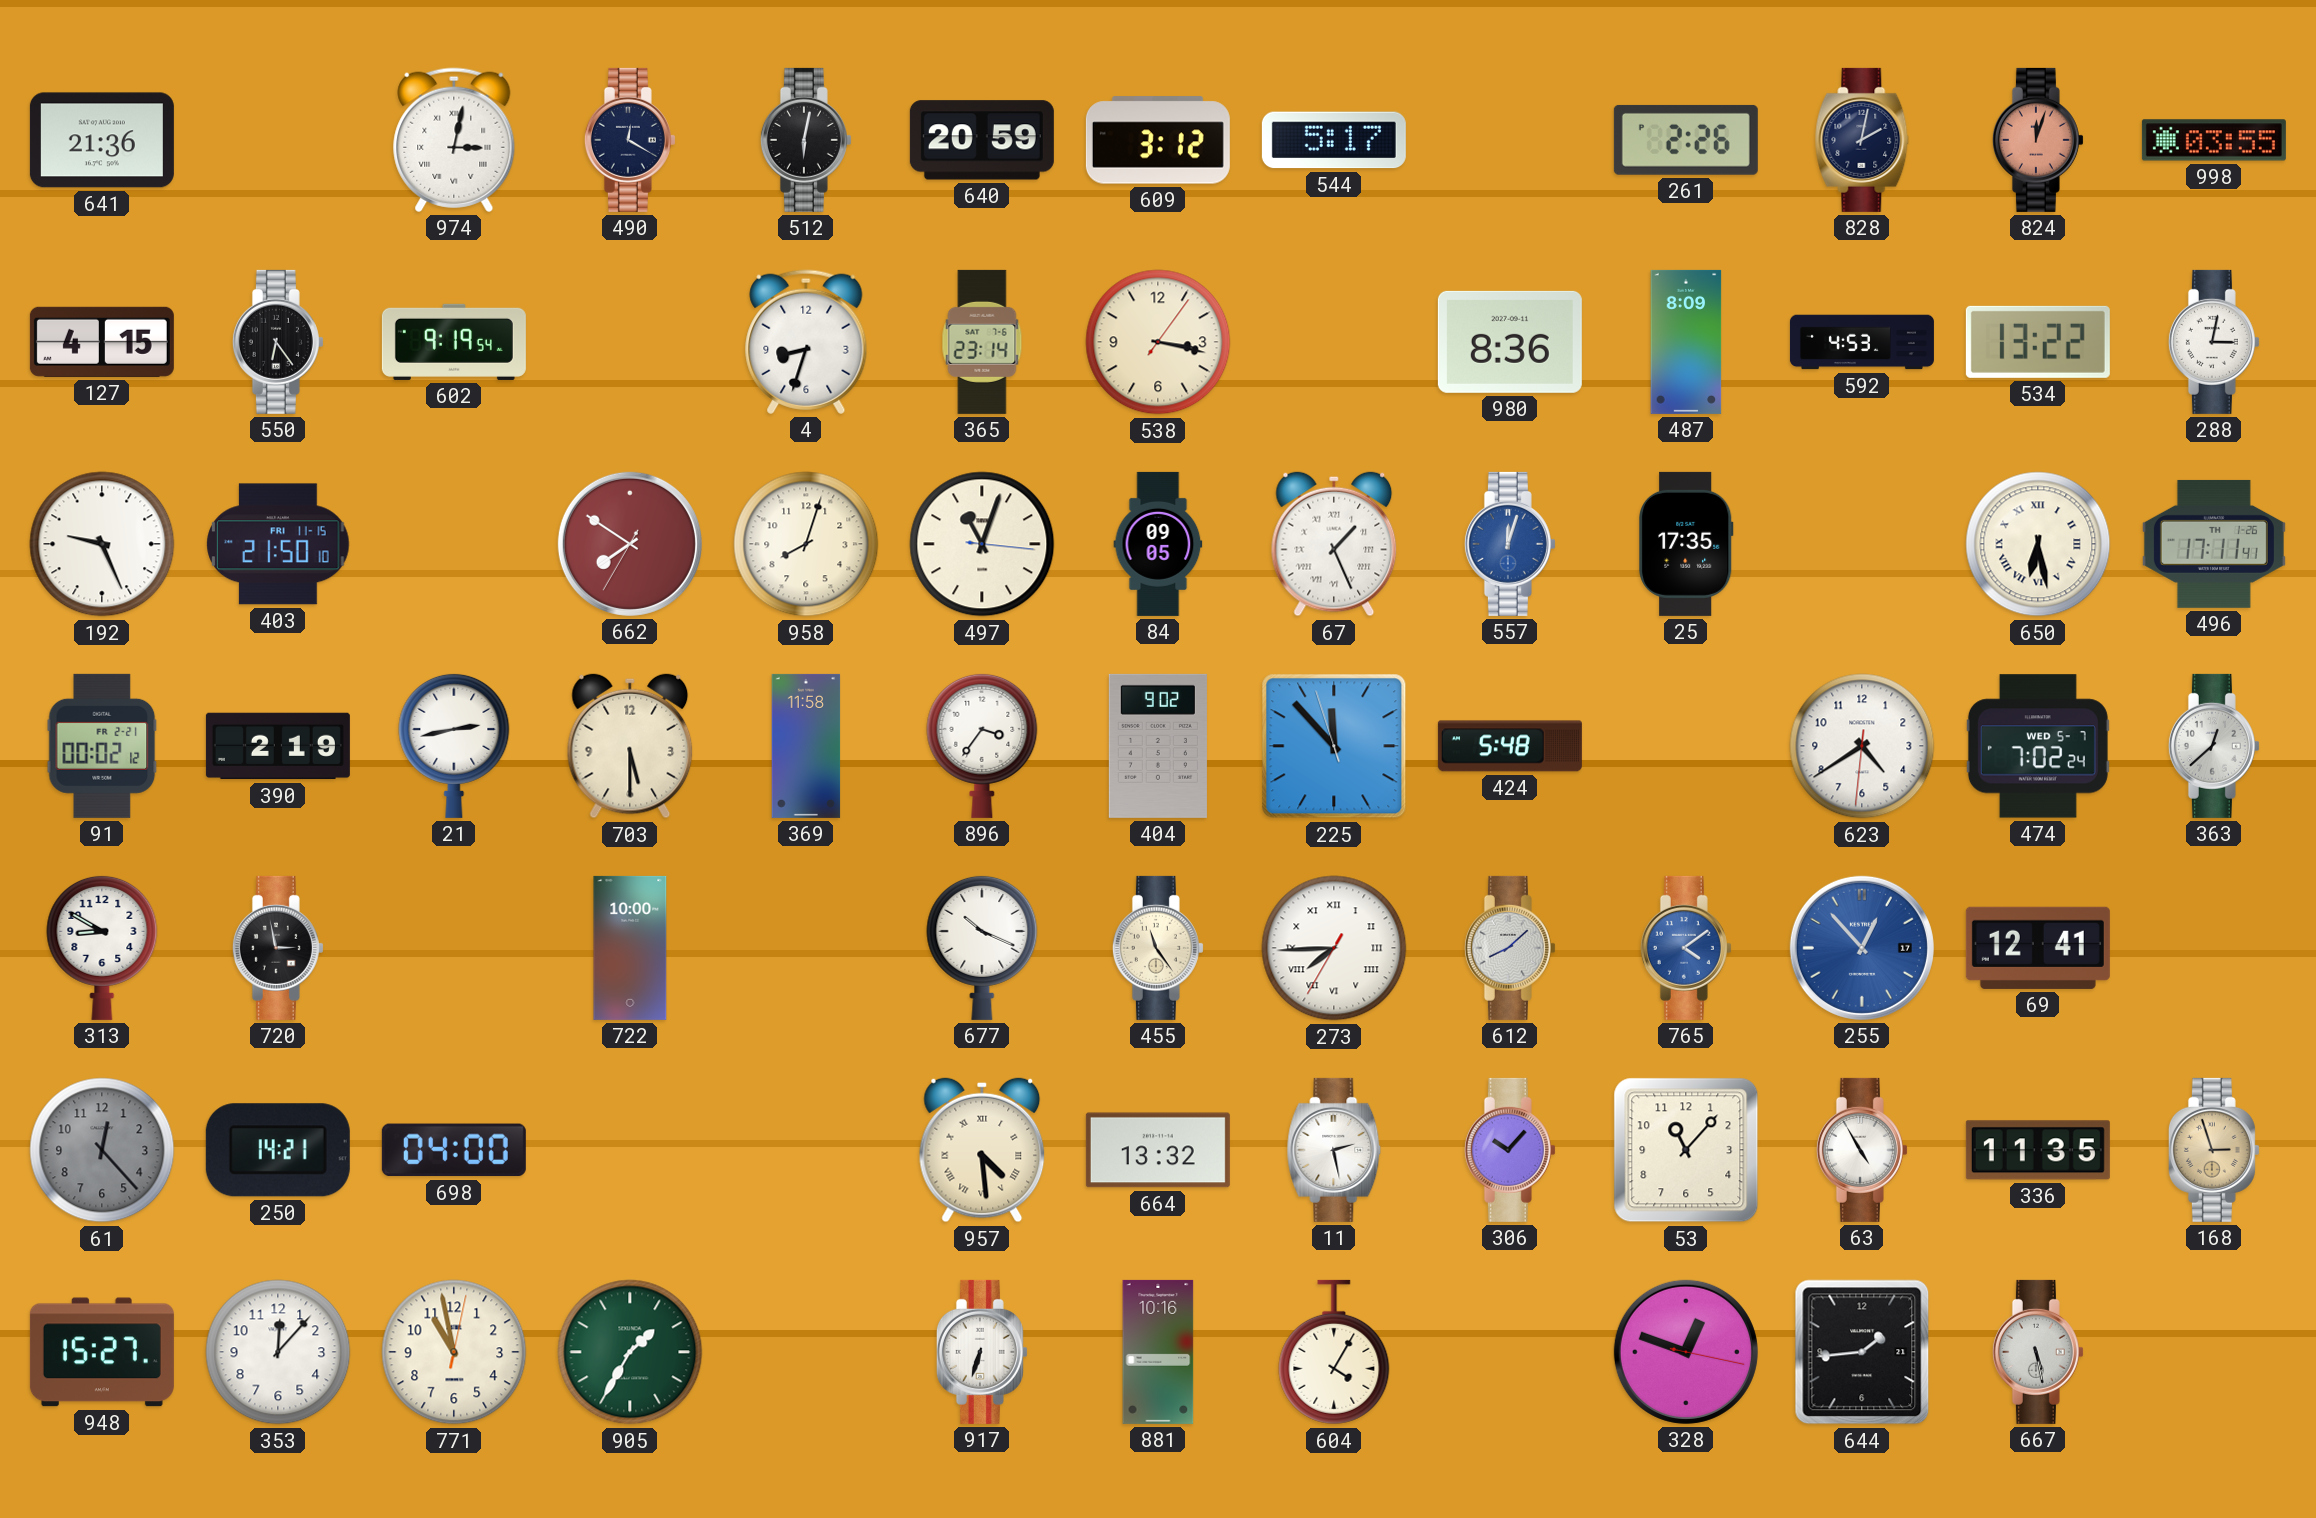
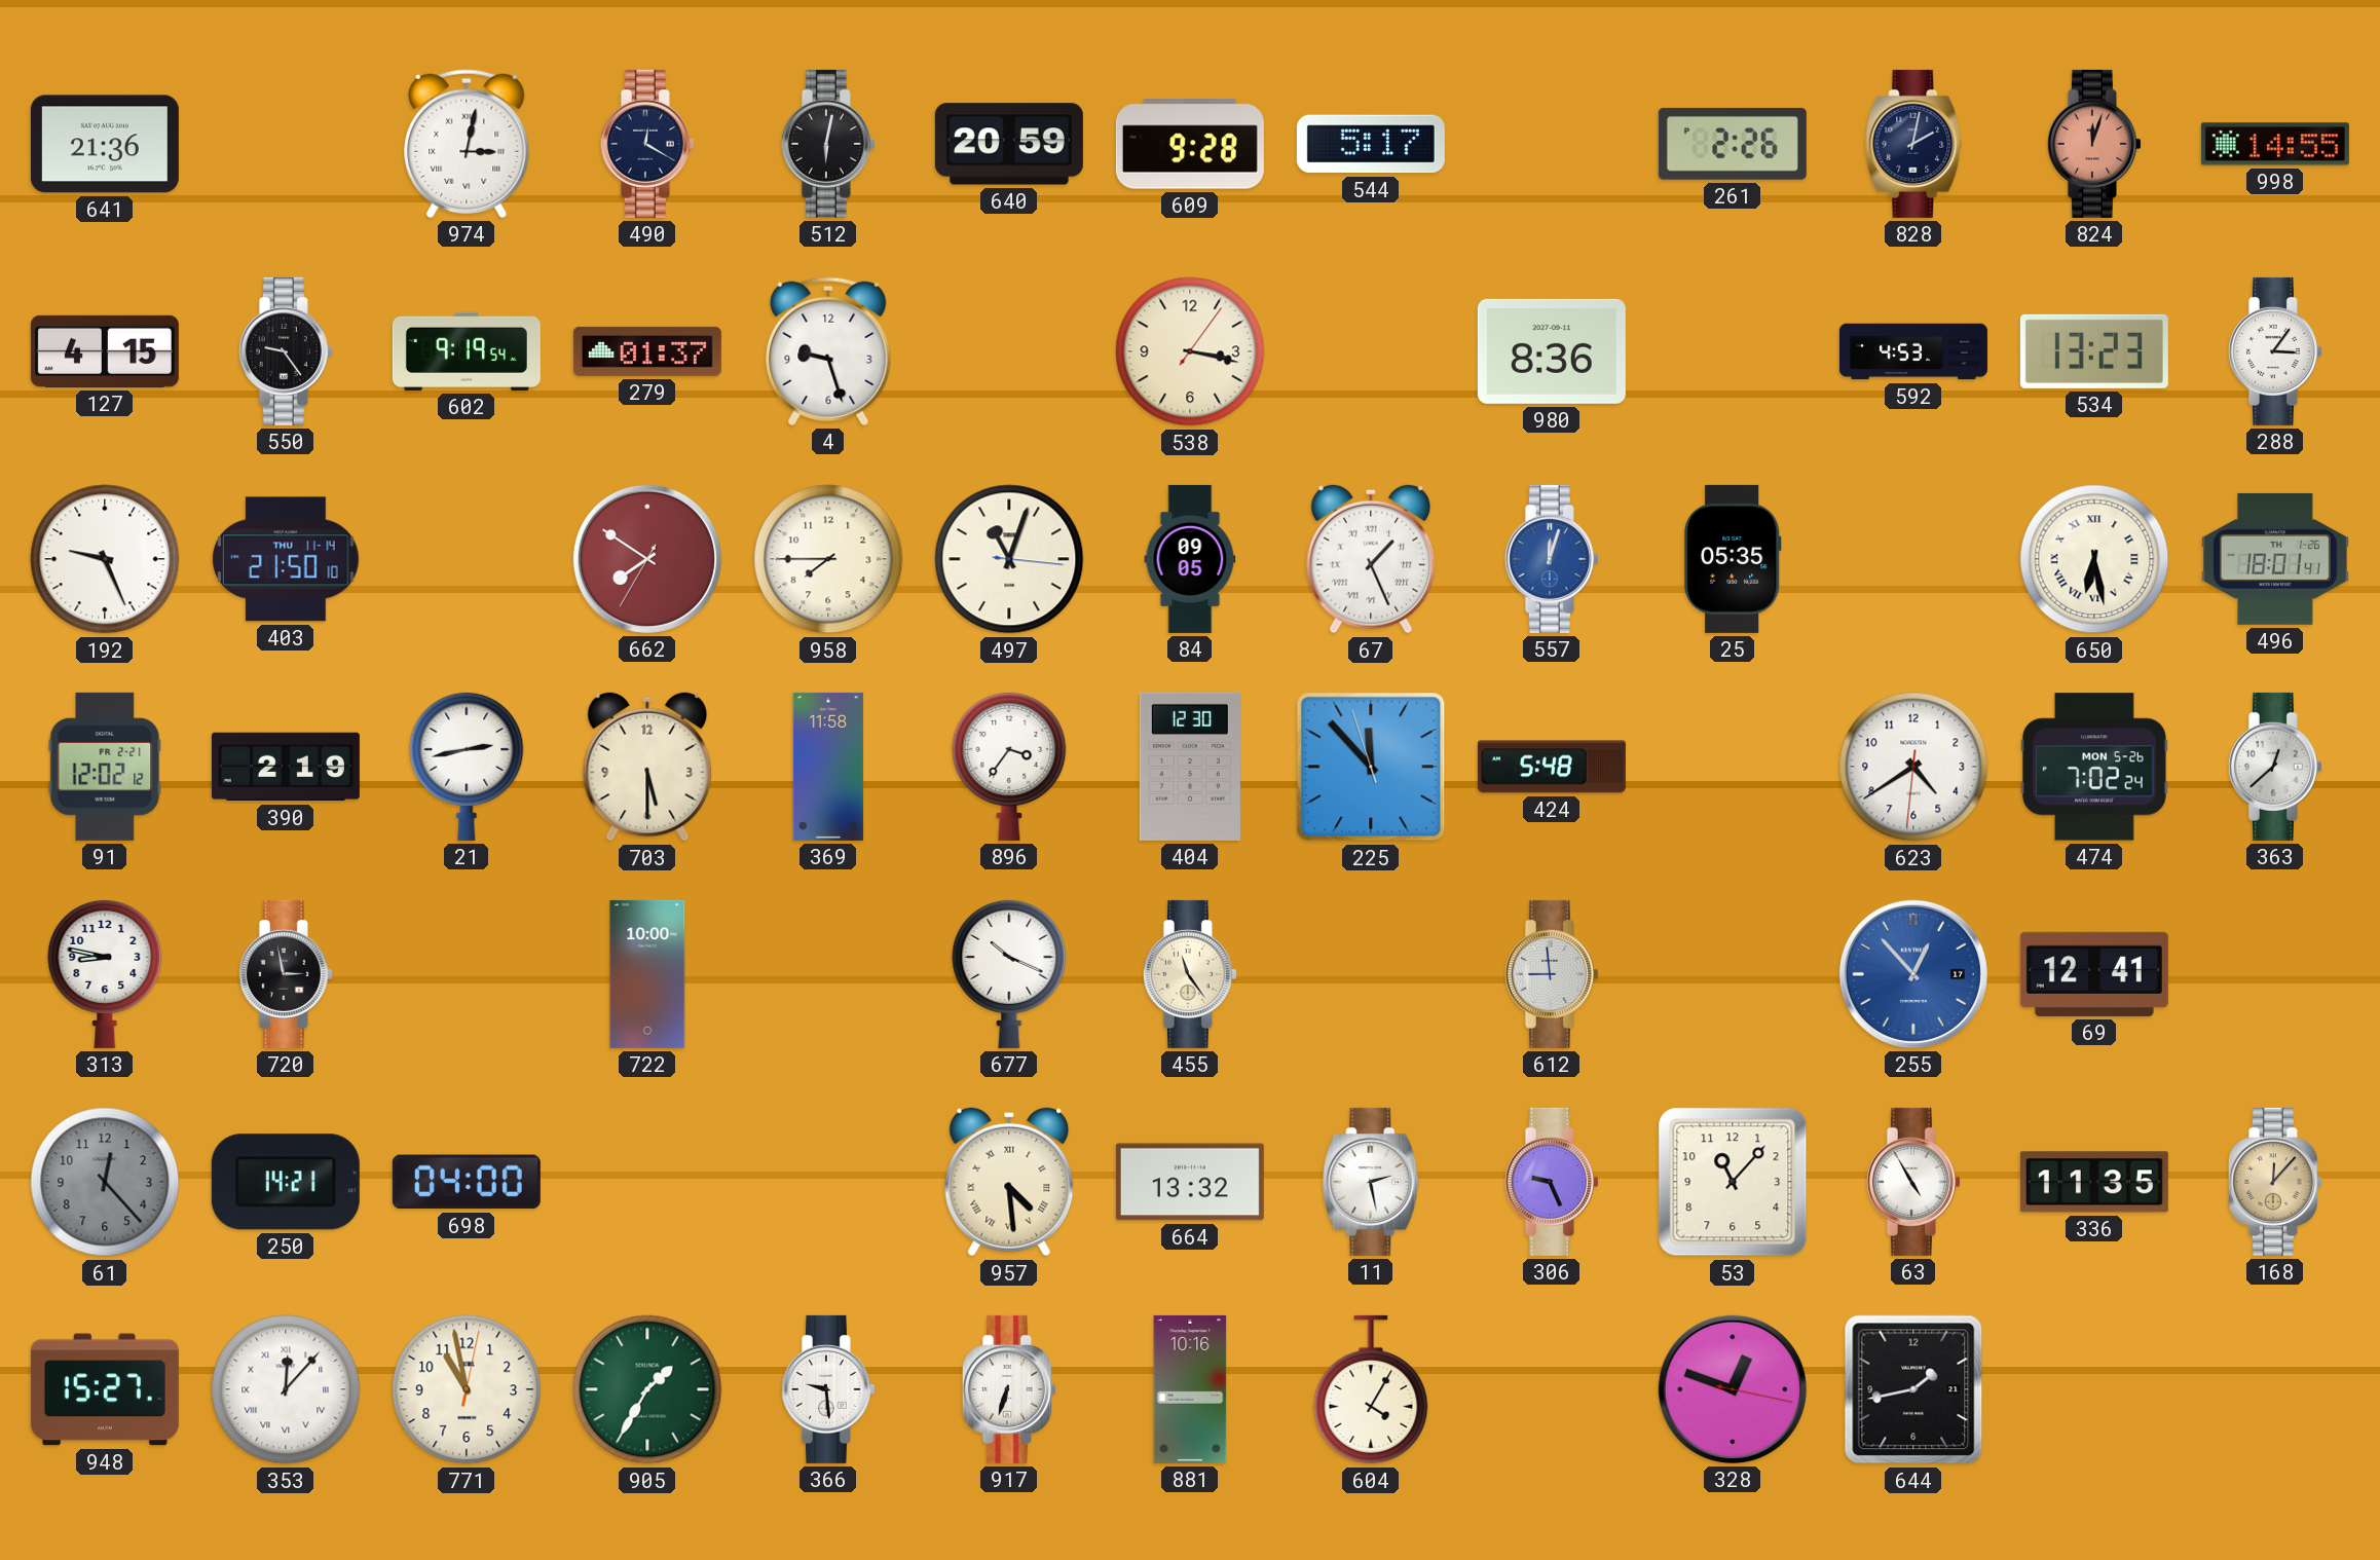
609: 3:12 -> 9:28
998: 03:55 -> 14:55
550: 6:24 -> 9:24
279: none -> 01:37
4: 8:33 -> 9:27
365: 23:14 -> none
487: 8:09 -> none
534: 13:22 -> 13:23
288: 3:02 -> 3:06
403 date: FRI 11-15 -> THU 11-14
958: 8:03 -> 7:45
25: 17:35 -> 05:35
496: 17:11 -> 18:01
91: 00:02 -> 12:02
404: 9:02 -> 12:30
474 date: WED 5-7 -> MON 5-26
313: 8:50 -> 8:47
273: 7:44 -> none
612: 8:08 -> 8:59
765: 4:09 -> none
306: 10:07 -> 9:26
168: 2:57 -> 12:07
353 numerals: Arabic -> Roman
366: none -> 9:29
644: 1:44 -> 1:43
667: 5:28 -> none
